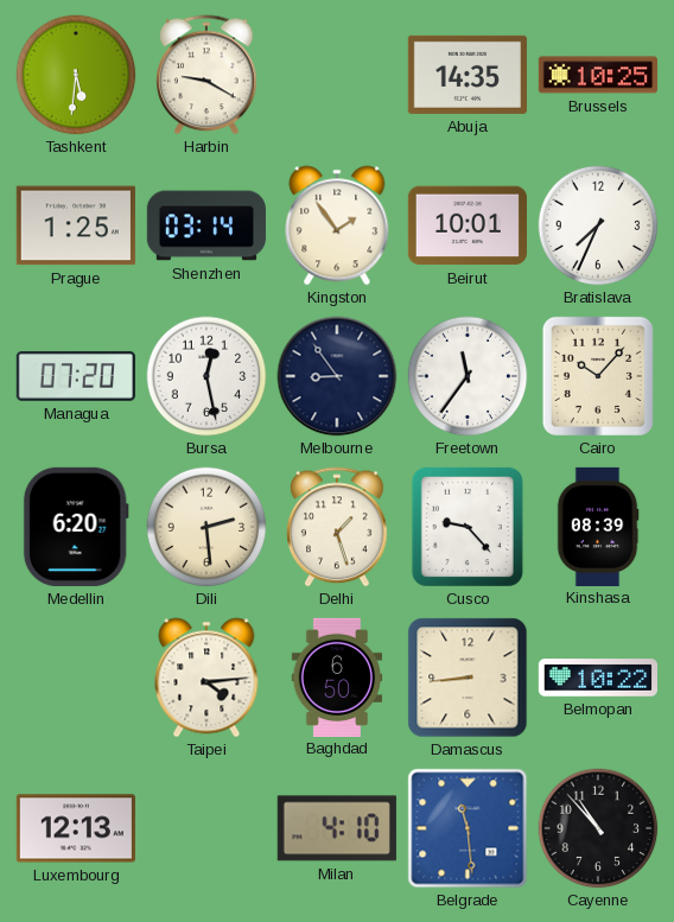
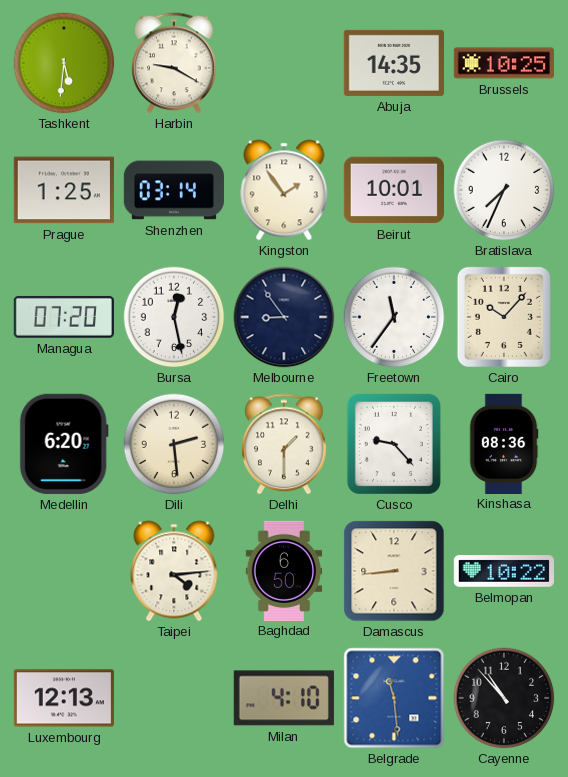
Delhi: 1:27 -> 1:30
Kinshasa: 08:39 -> 08:36
